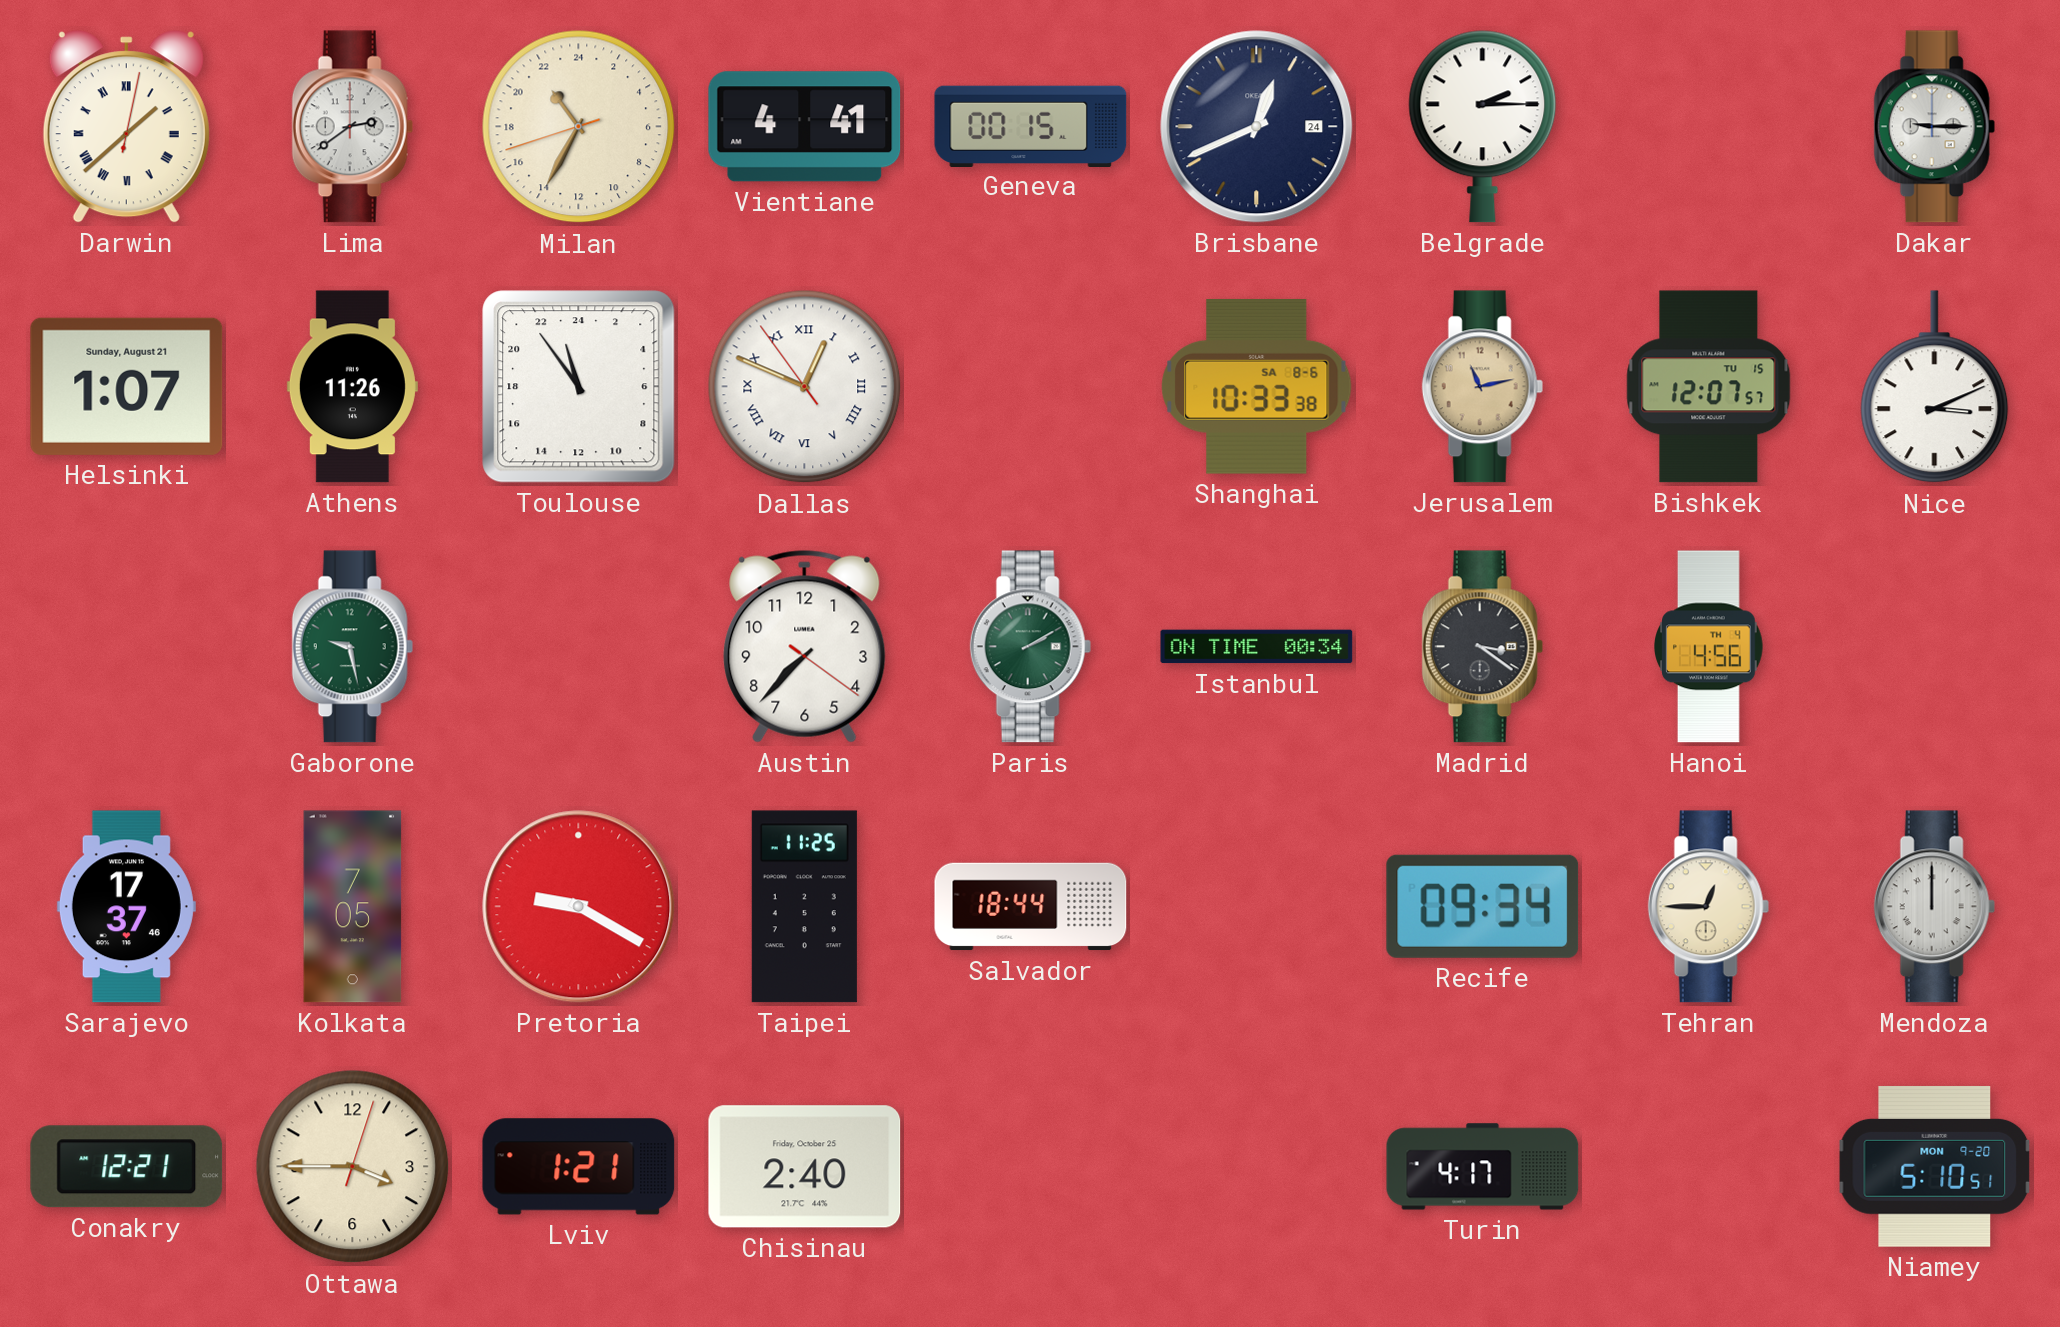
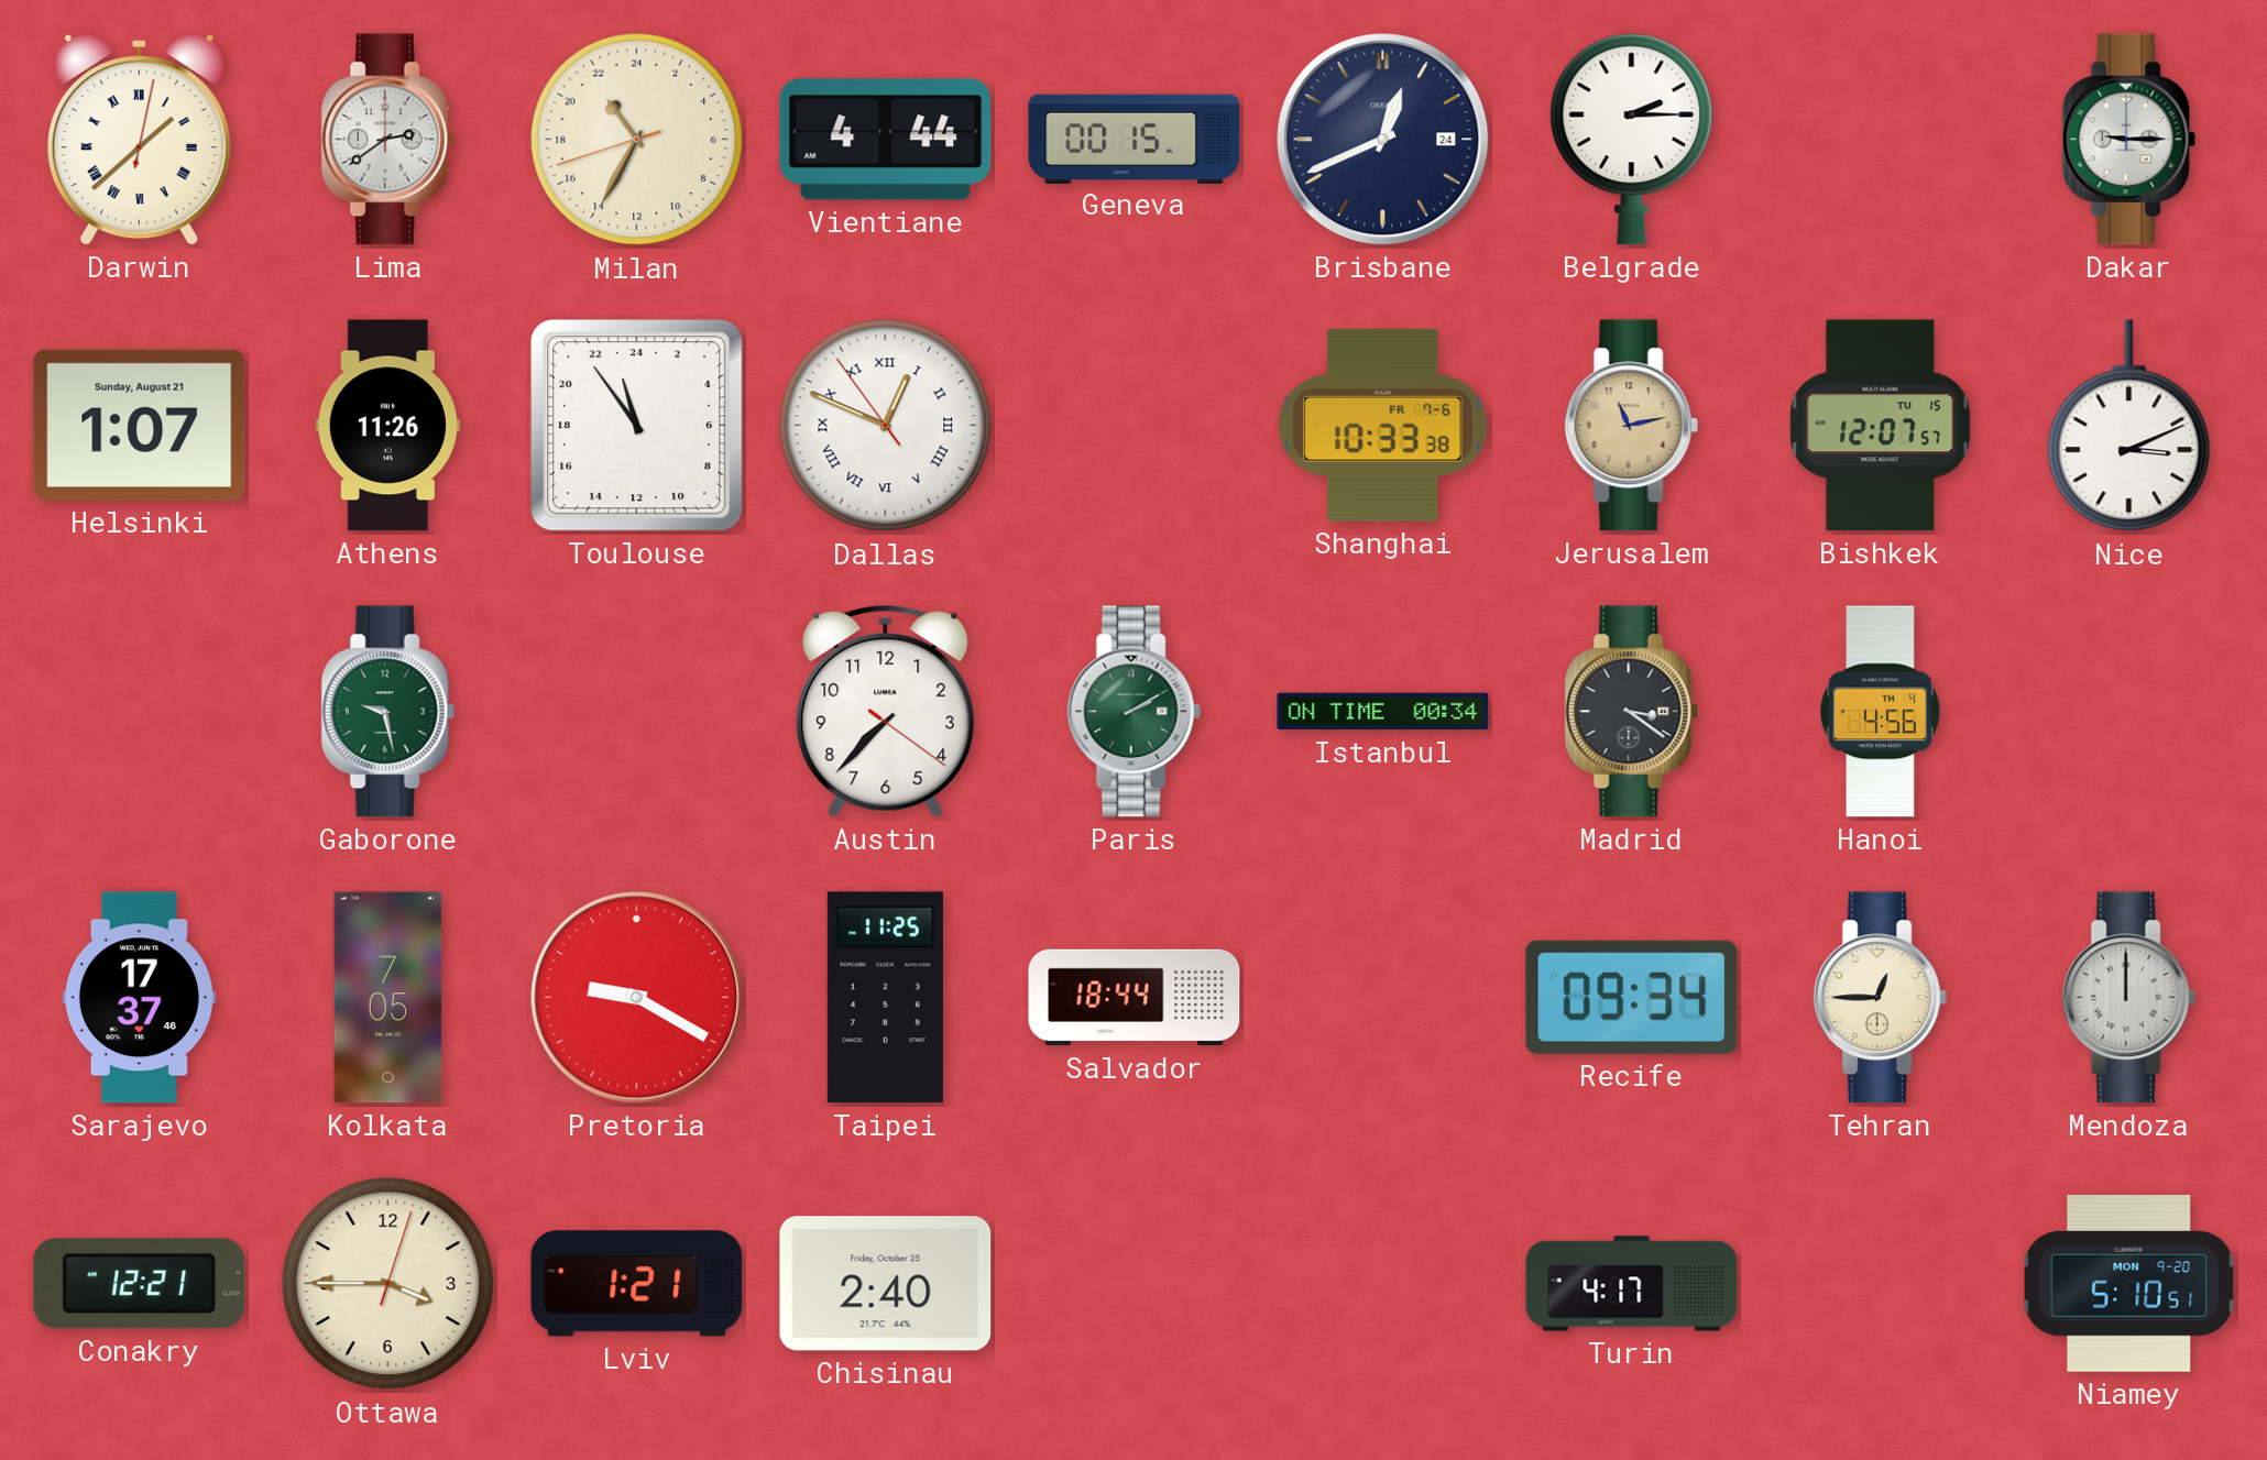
Vientiane: 4:41 -> 4:44
Shanghai date: SA 8-6 -> FR 7-6
